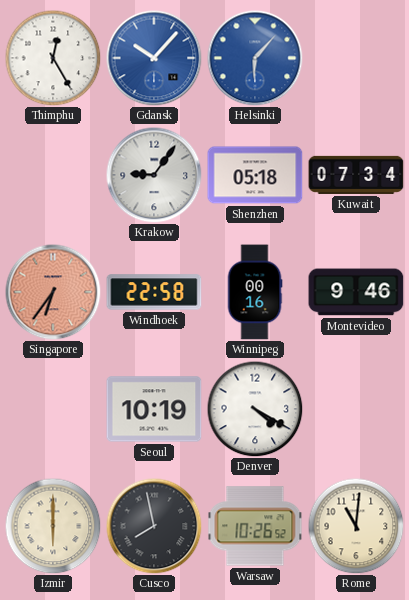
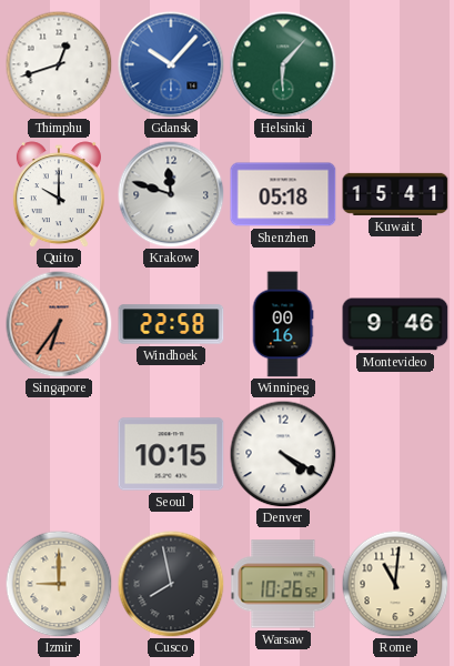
Thimphu: 12:25 -> 12:42
Helsinki dial: blue -> green
Quito: none -> 10:00
Krakow: 9:06 -> 11:48
Kuwait: 07:34 -> 15:41
Seoul: 10:19 -> 10:15
Izmir: 6:00 -> 9:00
